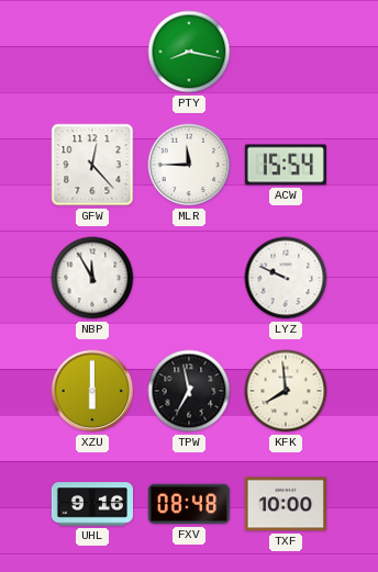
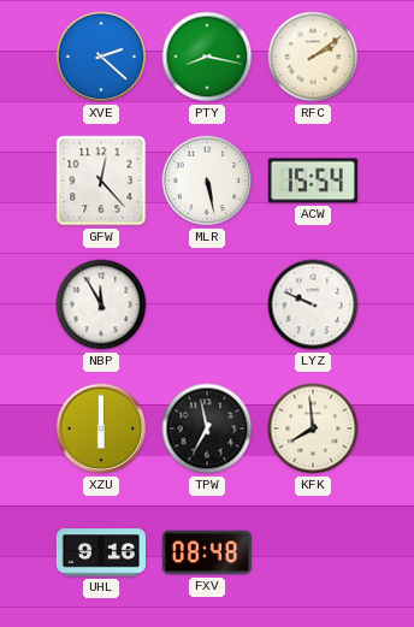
XVE: none -> 2:22
RFC: none -> 2:09
MLR: 11:45 -> 5:28
TXF: 10:00 -> none
